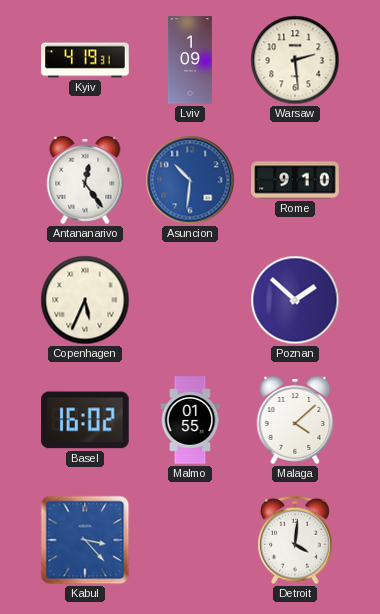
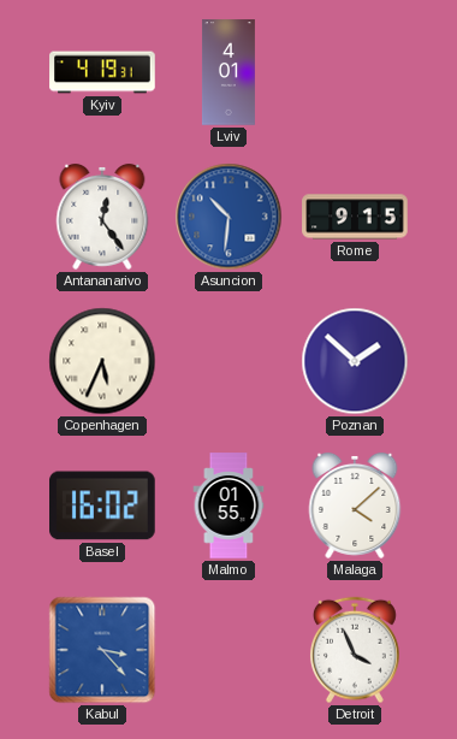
Lviv: 1:09 -> 4:01
Warsaw: 2:29 -> none
Rome: 9:10 -> 9:15
Detroit: 4:01 -> 3:56
